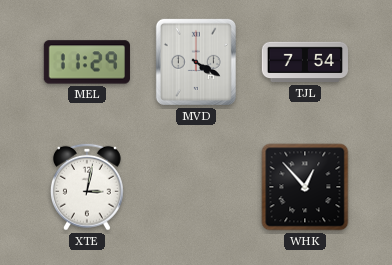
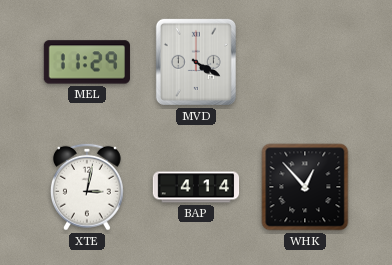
TJL: 7:54 -> none
BAP: none -> 4:14
